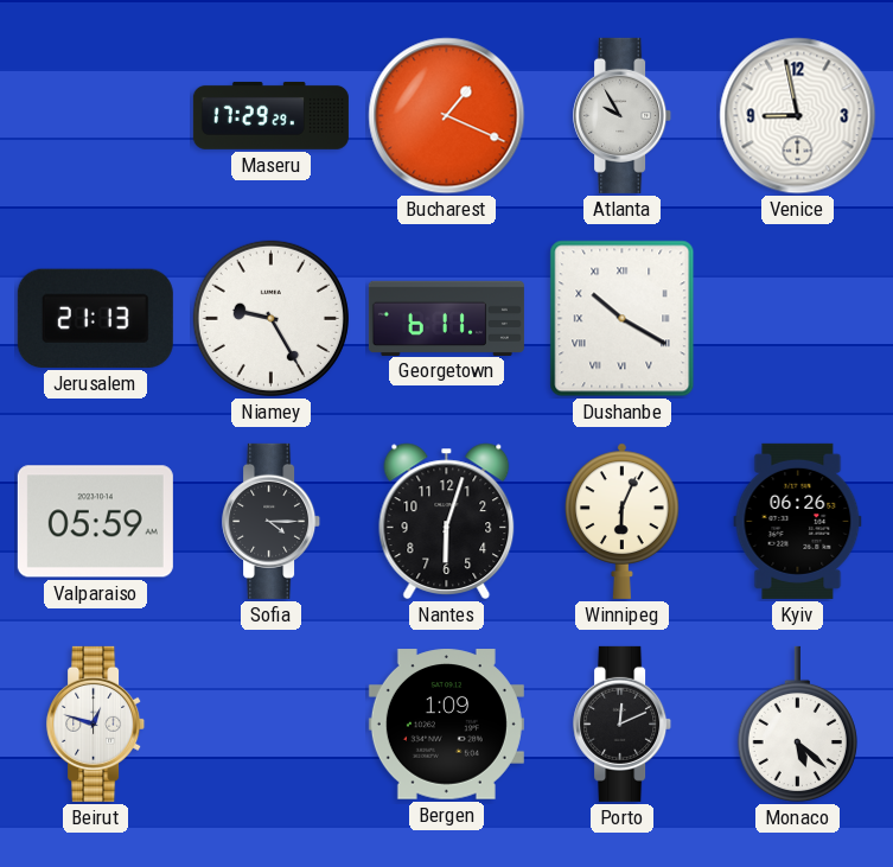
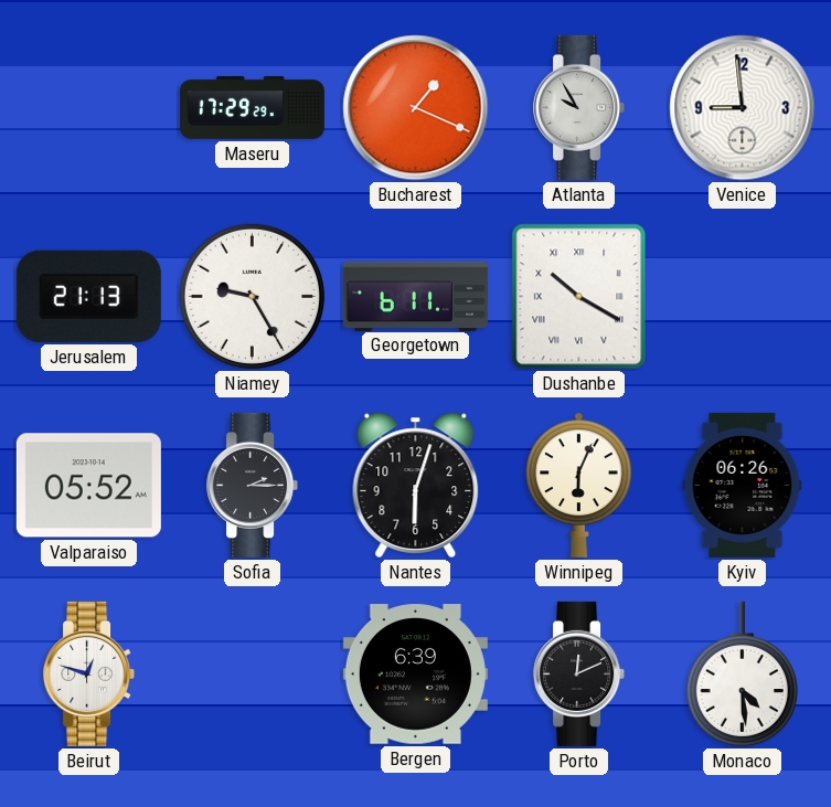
Venice: 8:58 -> 8:59
Valparaiso: 05:59 -> 05:52
Sofia: 4:15 -> 2:15
Bergen: 1:09 -> 6:39
Monaco: 5:22 -> 4:29
